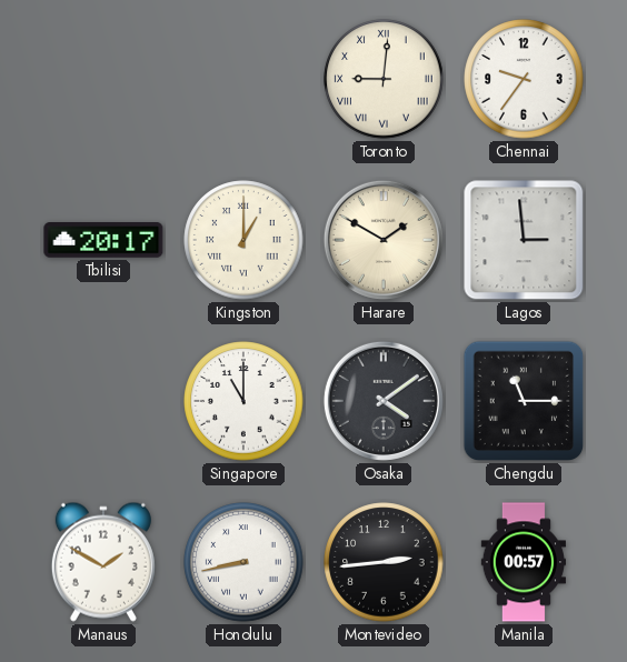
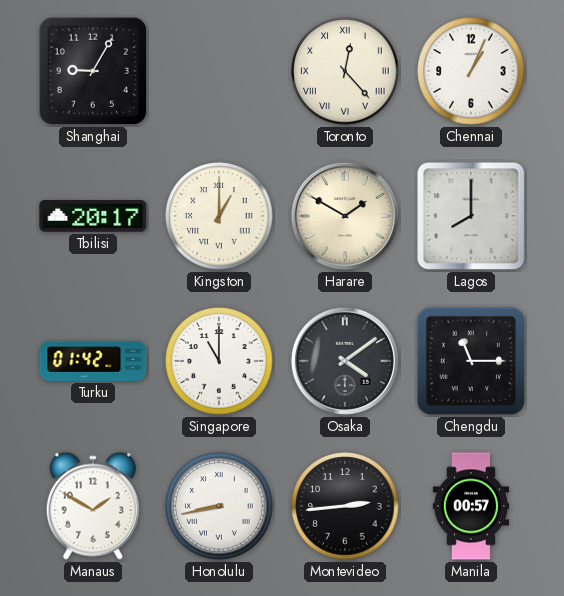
Shanghai: none -> 9:05
Toronto: 9:01 -> 12:23
Chennai: 9:36 -> 1:04
Lagos: 2:59 -> 8:00
Turku: none -> 01:42
